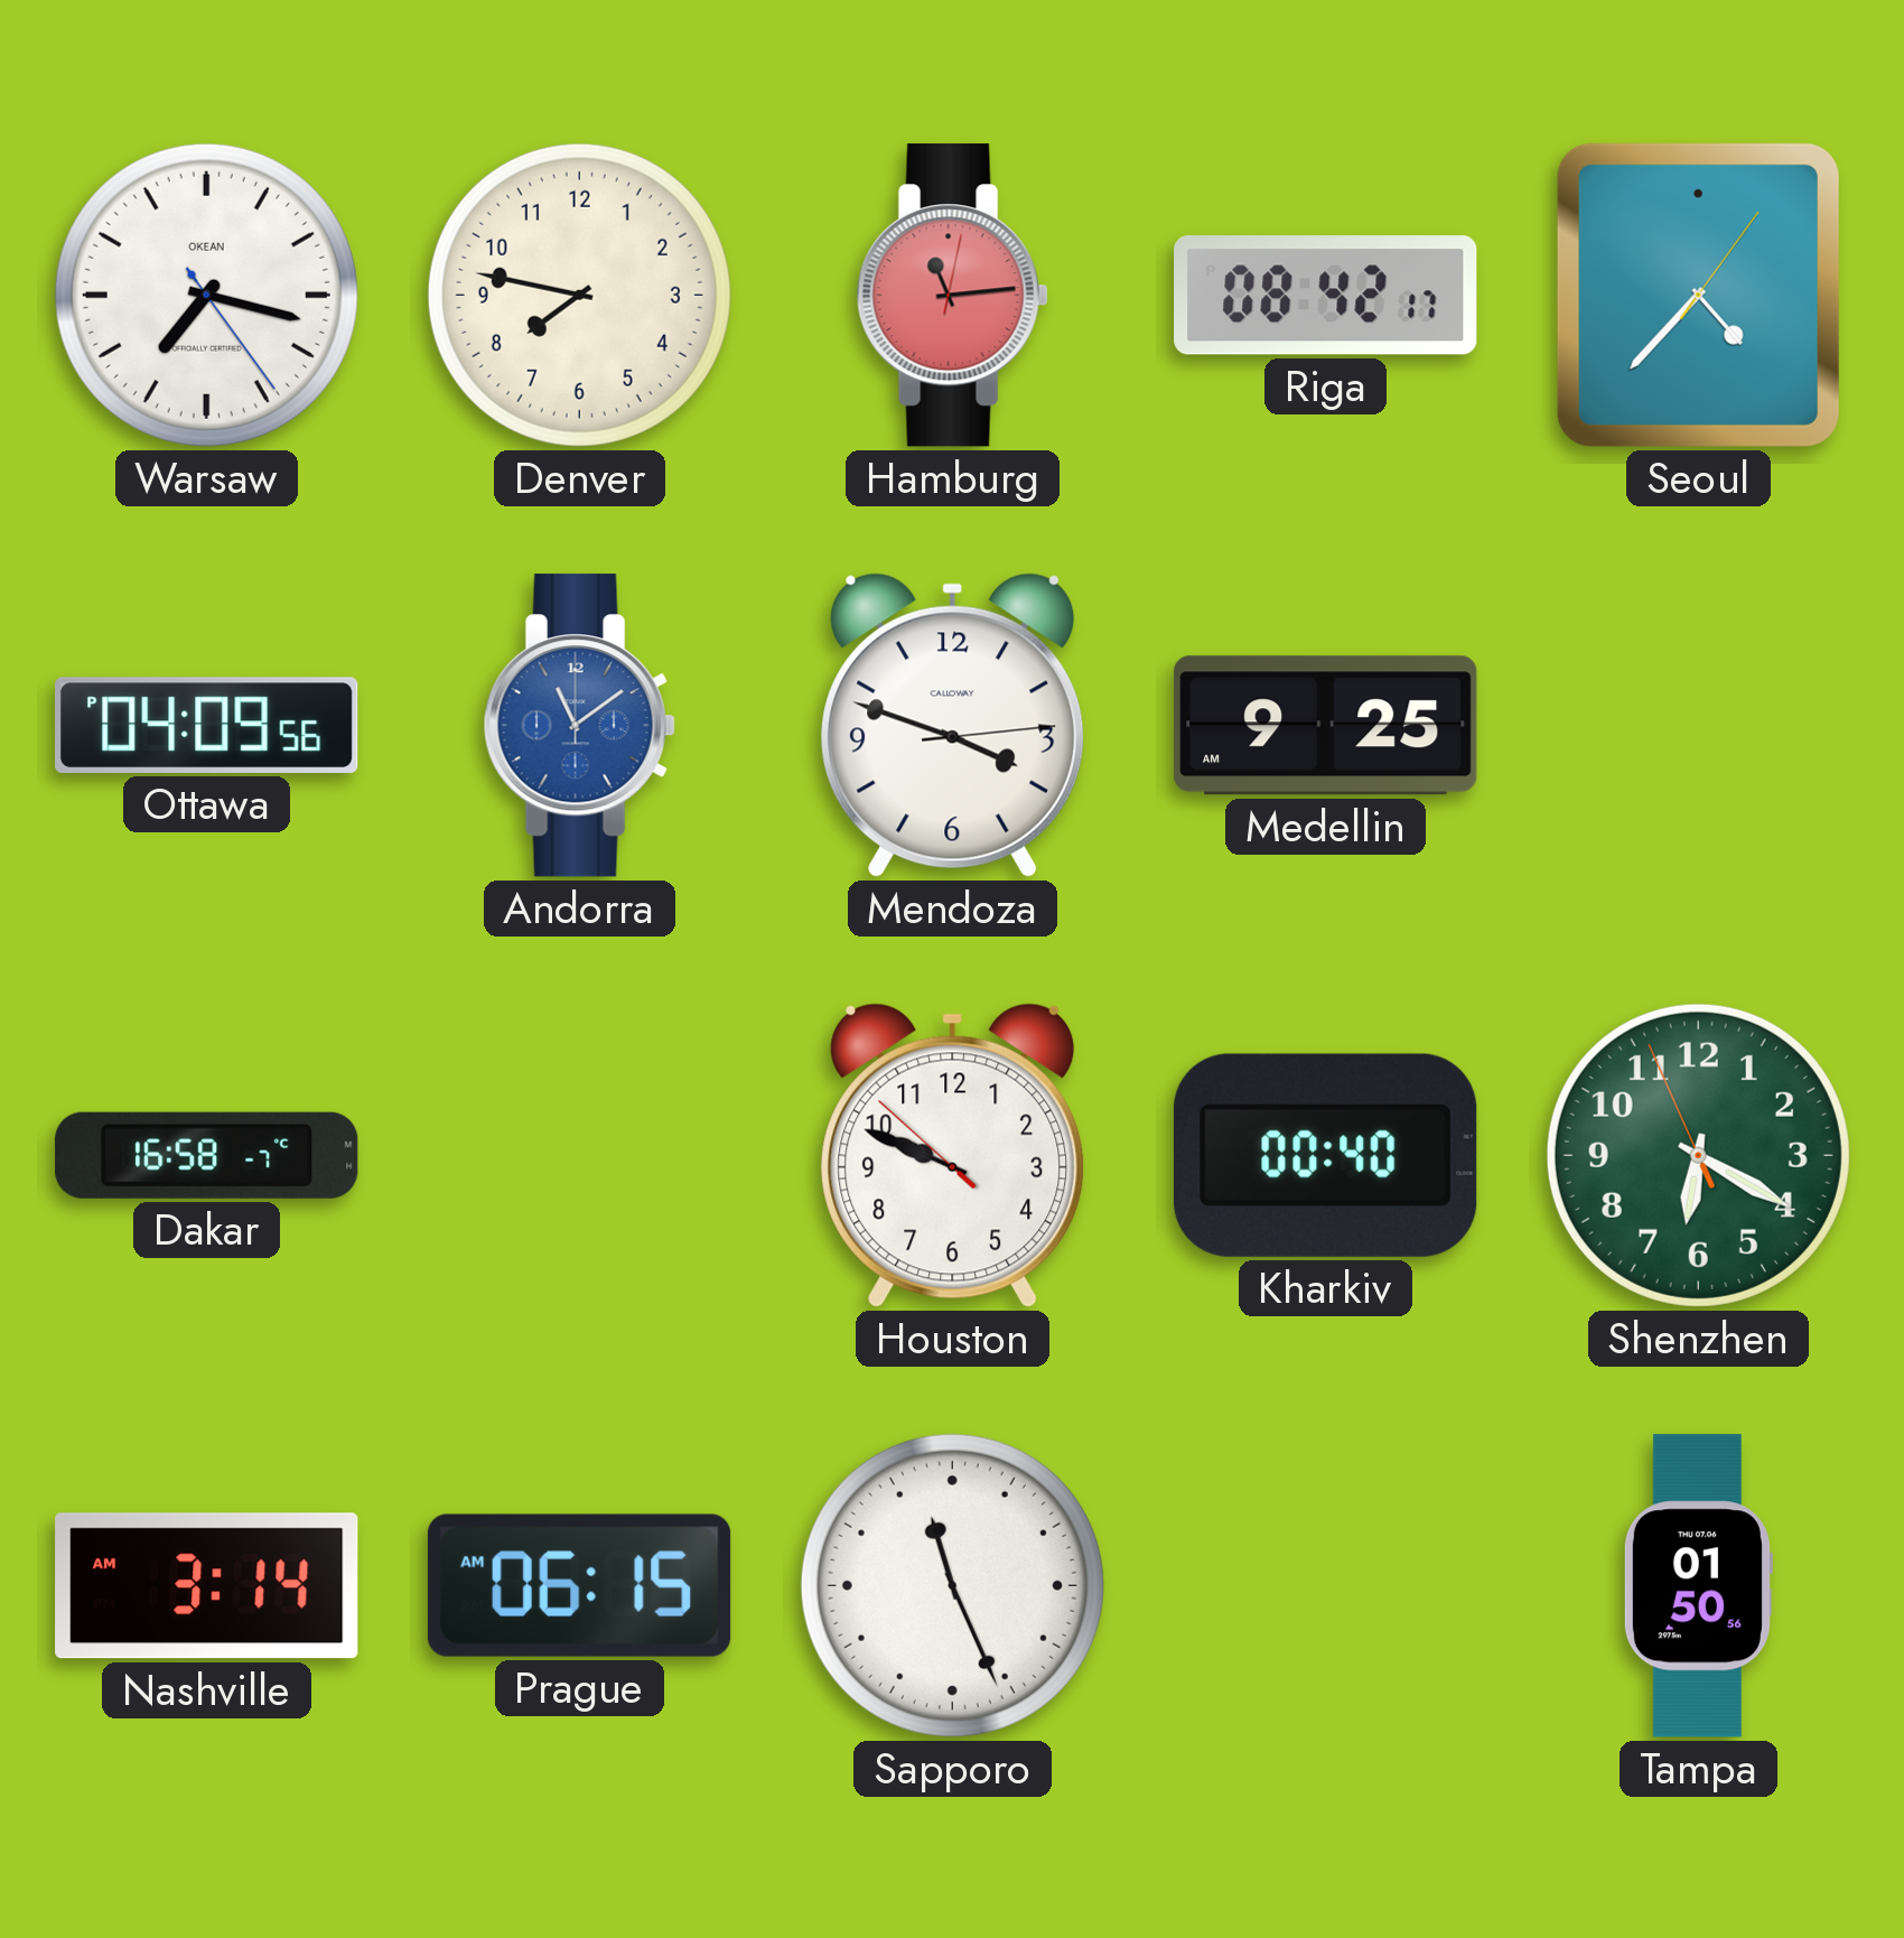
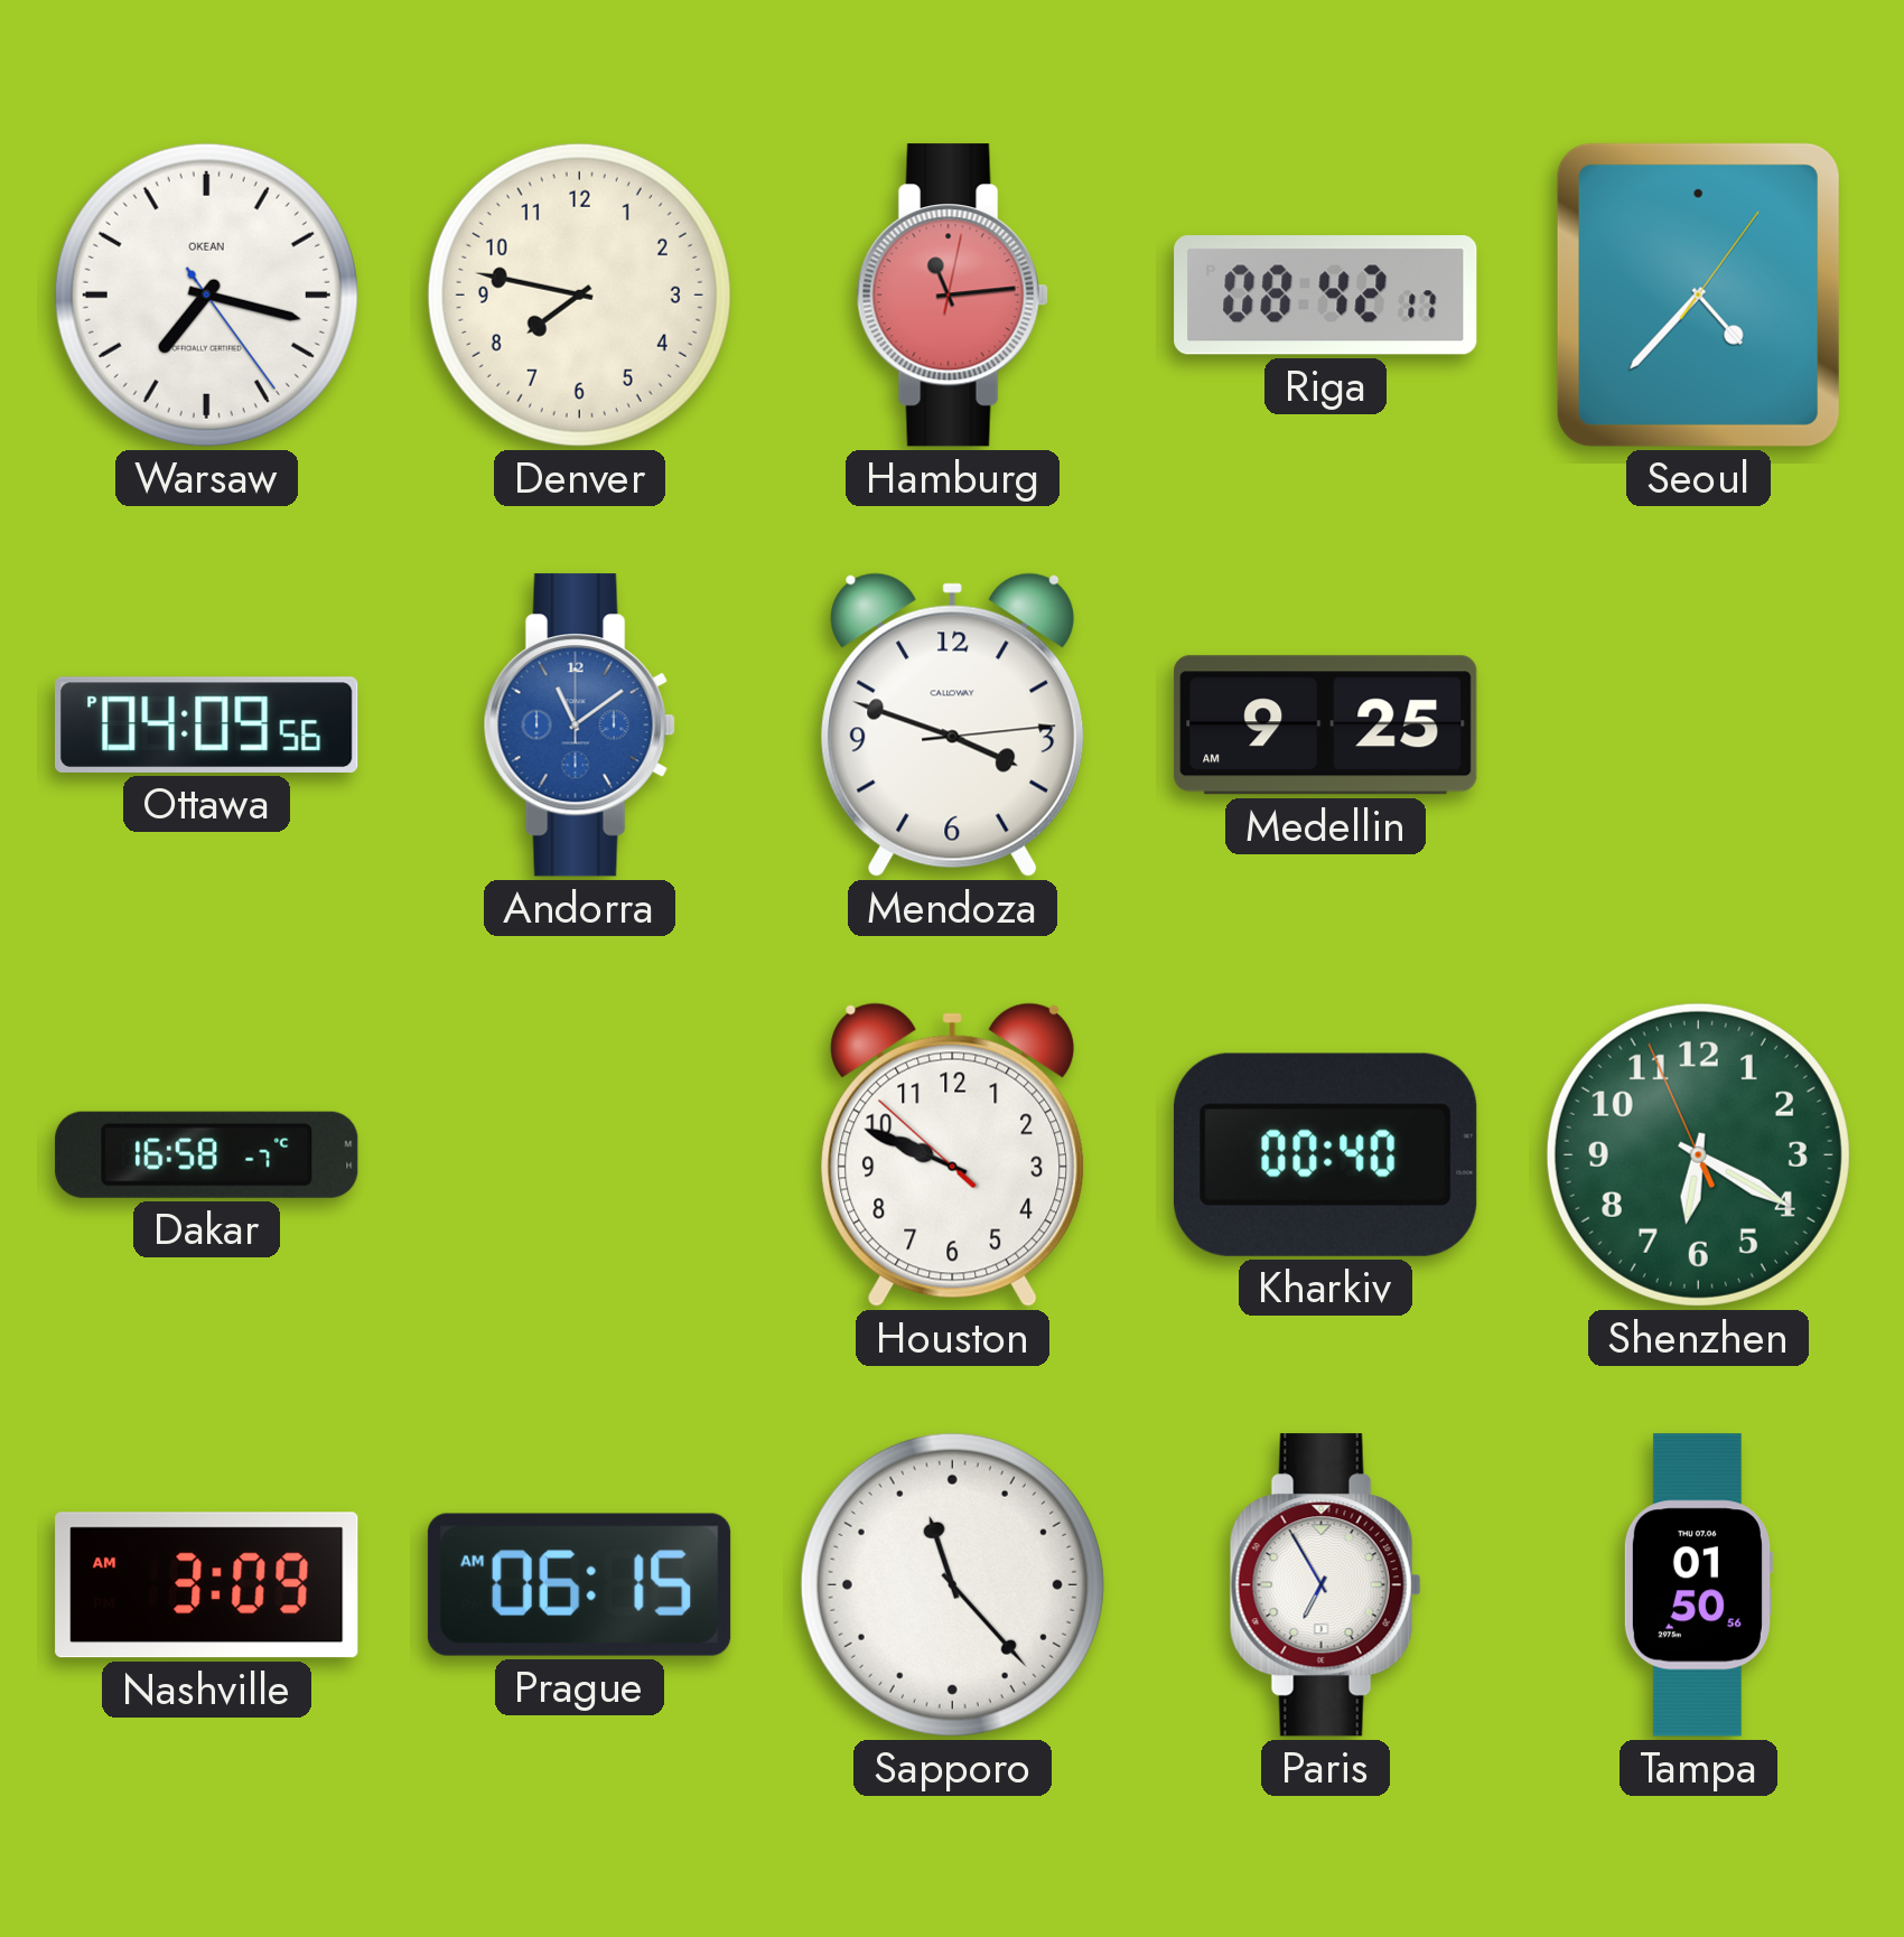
Nashville: 3:14 -> 3:09
Sapporo: 11:26 -> 11:23
Paris: none -> 6:55
